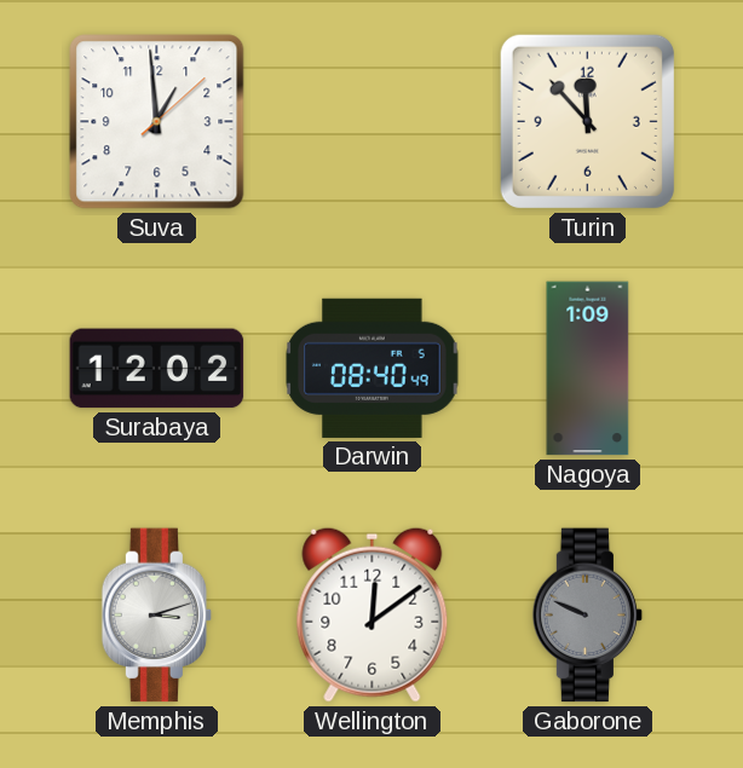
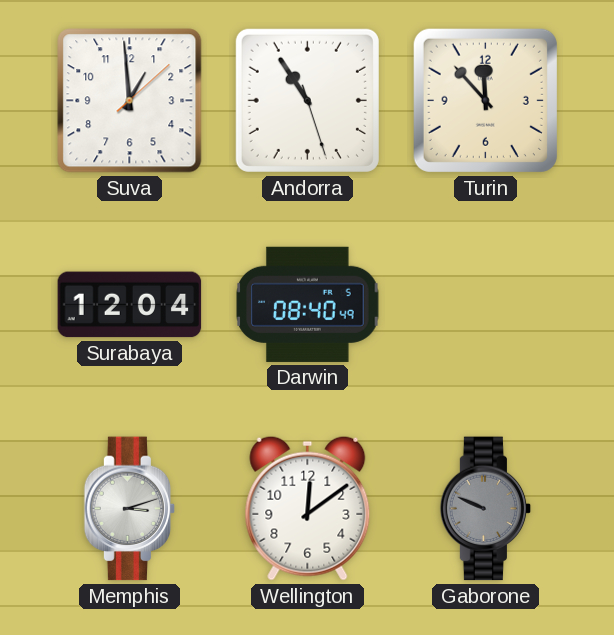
Andorra: none -> 10:54
Surabaya: 12:02 -> 12:04
Nagoya: 1:09 -> none
